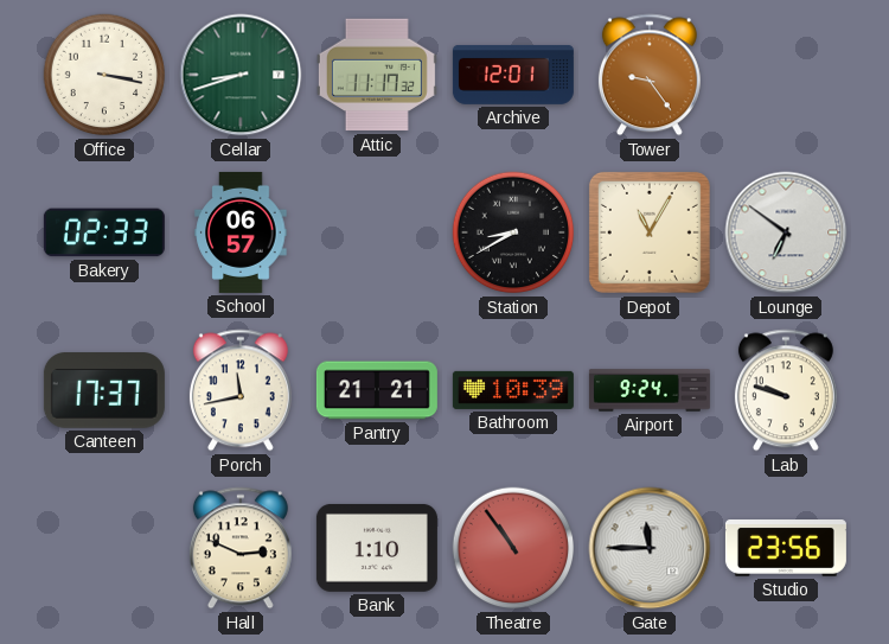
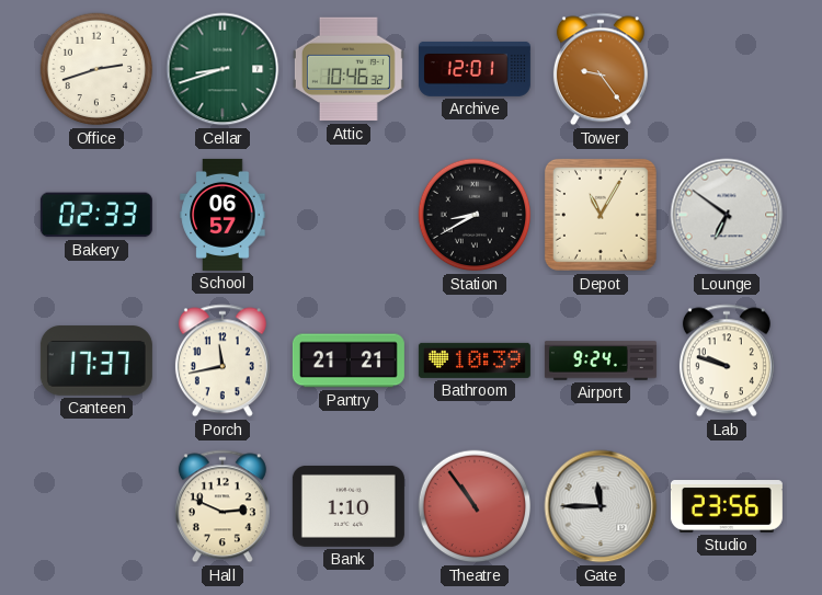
Office: 3:17 -> 2:42
Attic: 11:17 -> 10:46
